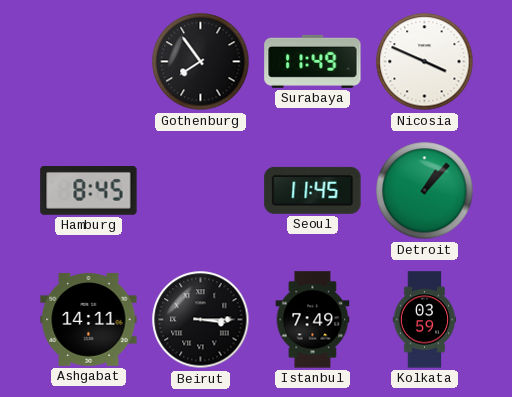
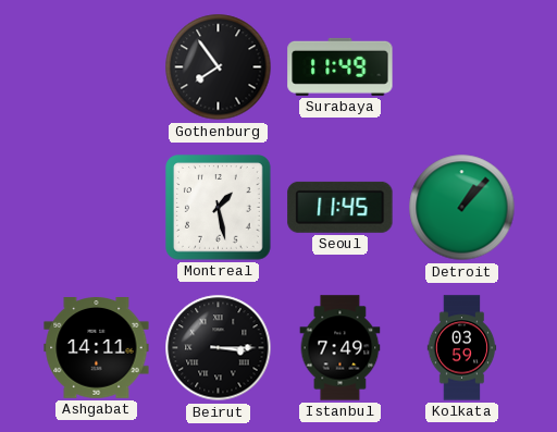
Nicosia: 3:49 -> none
Hamburg: 8:45 -> none
Montreal: none -> 1:28
